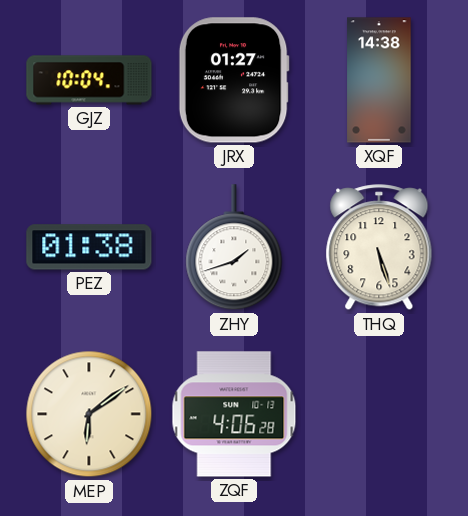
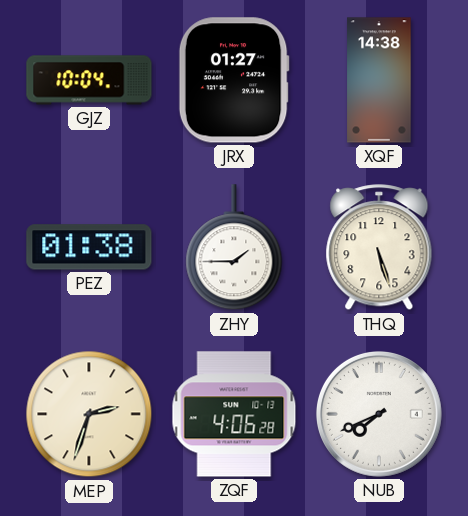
ZHY: 1:42 -> 1:45
MEP: 6:09 -> 2:33
NUB: none -> 7:41
